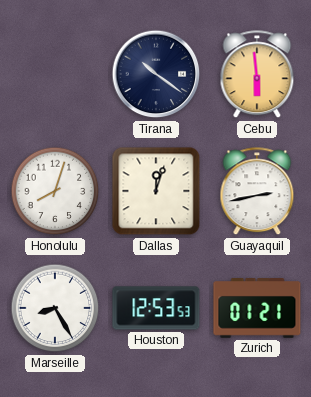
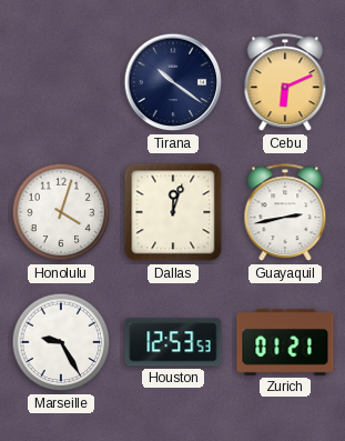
Cebu: 5:59 -> 6:11
Honolulu: 8:03 -> 4:03
Marseille: 8:25 -> 9:25
